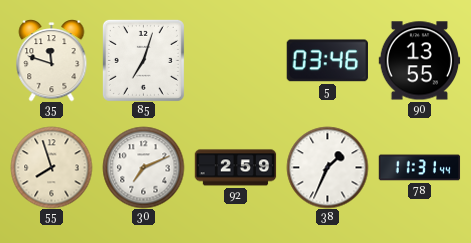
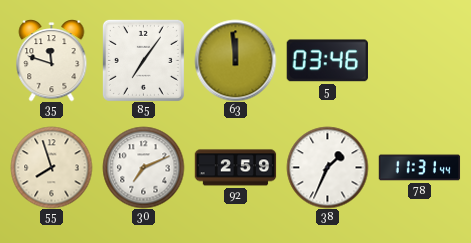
85: 7:03 -> 7:06
63: none -> 11:59
90: 13:55 -> none
